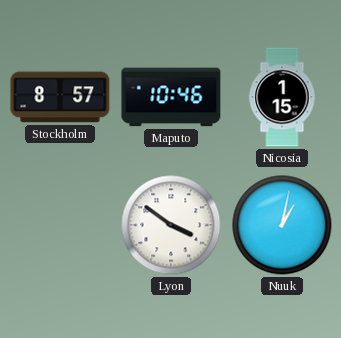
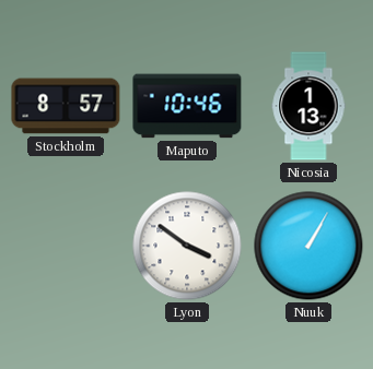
Nicosia: 1:15 -> 1:13
Nuuk: 1:02 -> 1:05
